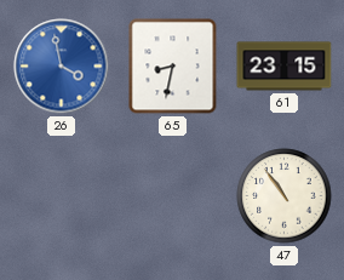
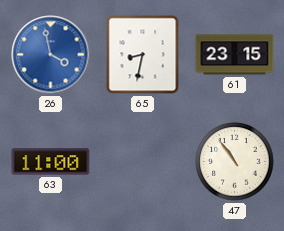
63: none -> 11:00
